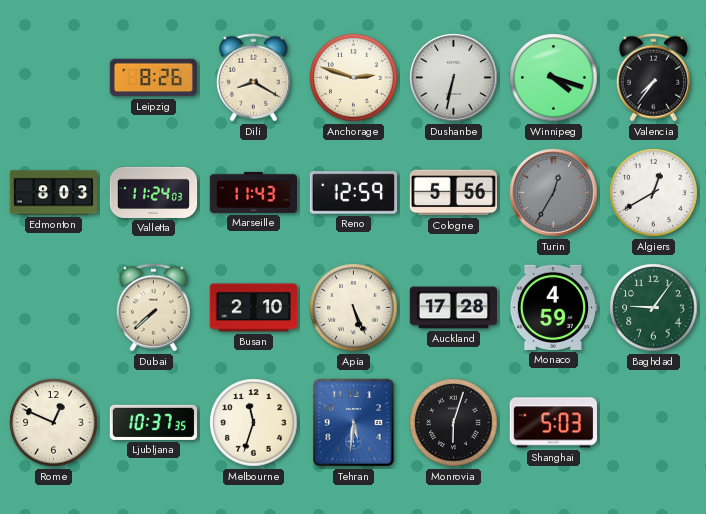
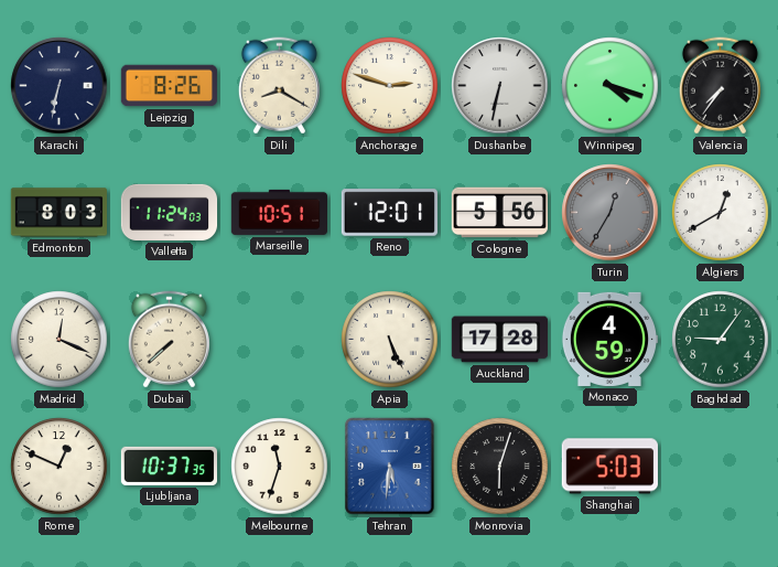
Karachi: none -> 6:32
Marseille: 11:43 -> 10:51
Reno: 12:59 -> 12:01
Madrid: none -> 12:19
Busan: 2:10 -> none
